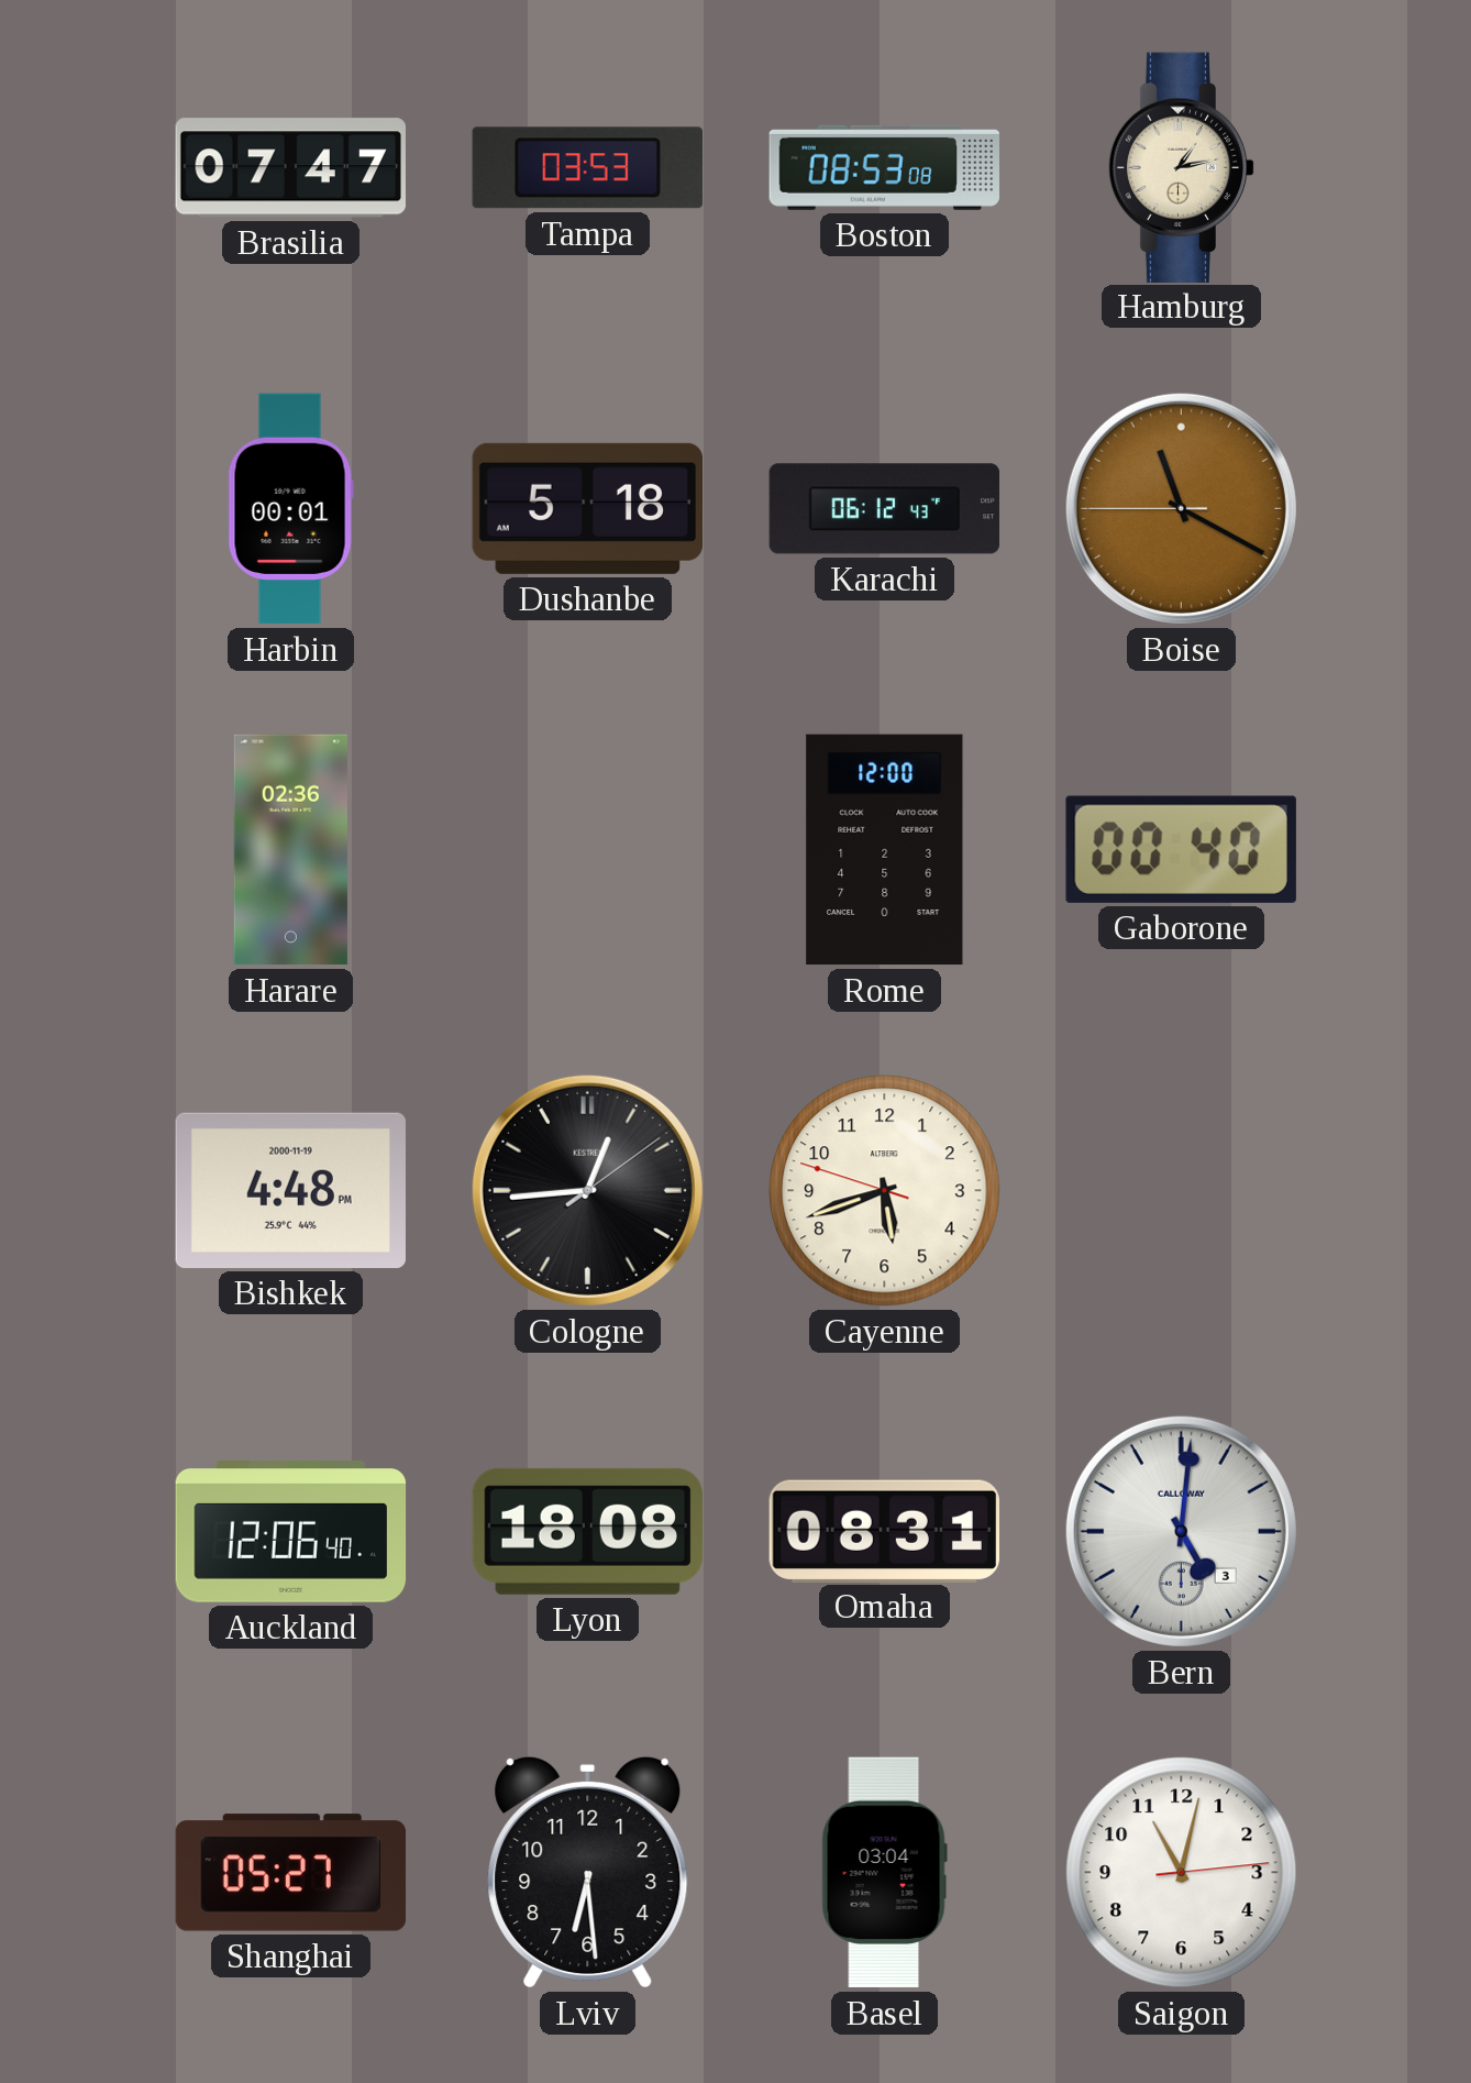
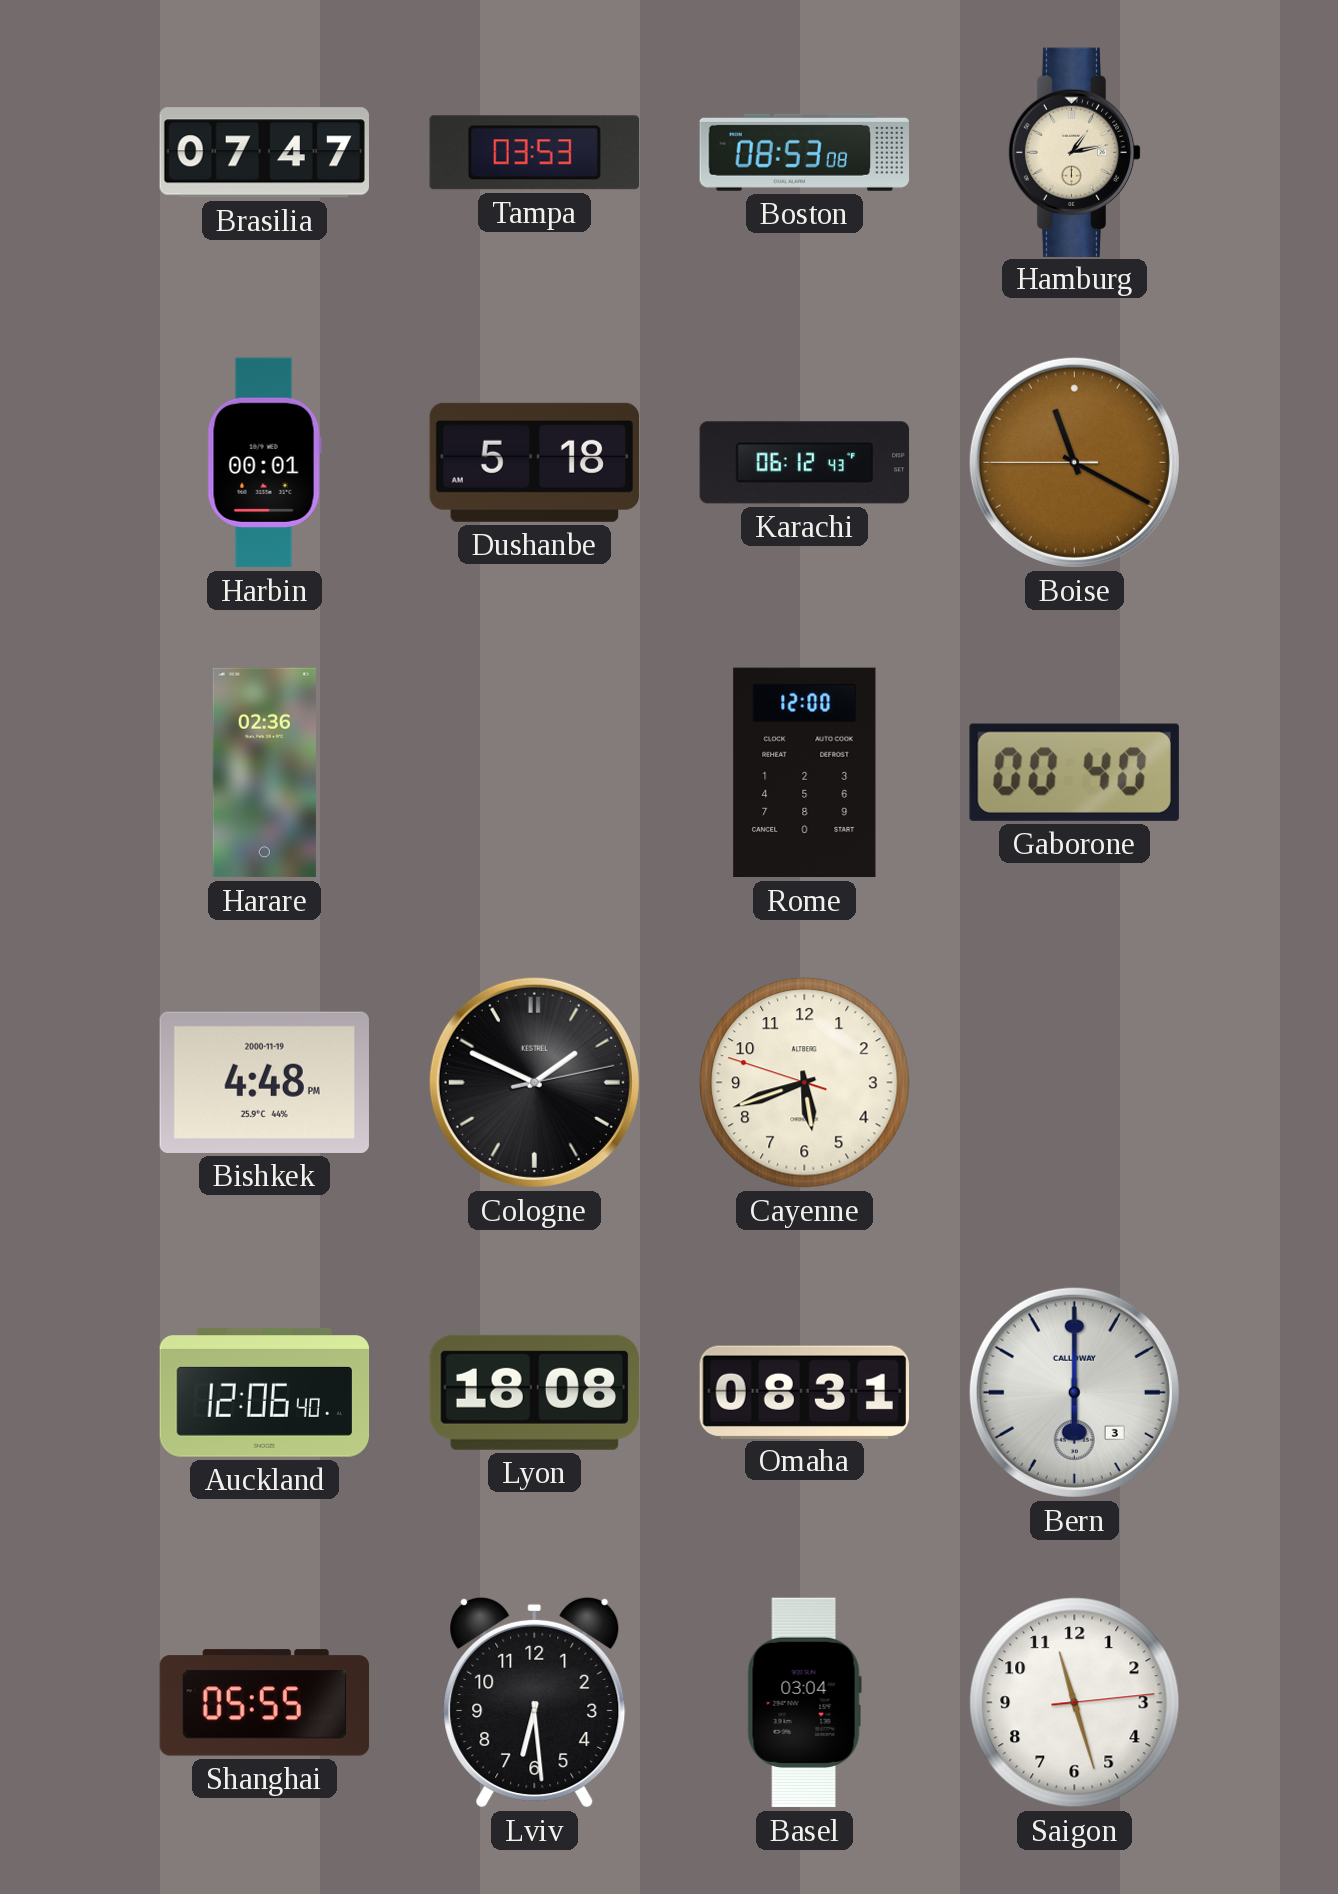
Cologne: 12:44 -> 1:49
Bern: 5:01 -> 6:00
Shanghai: 05:27 -> 05:55
Saigon: 11:02 -> 11:27
